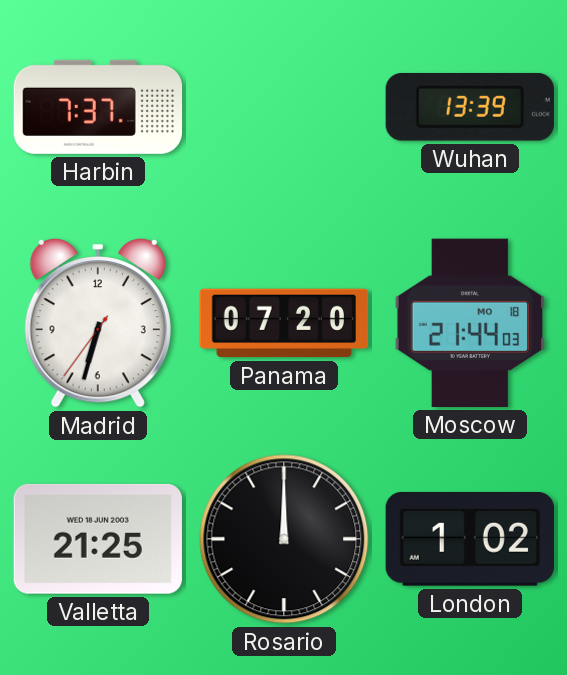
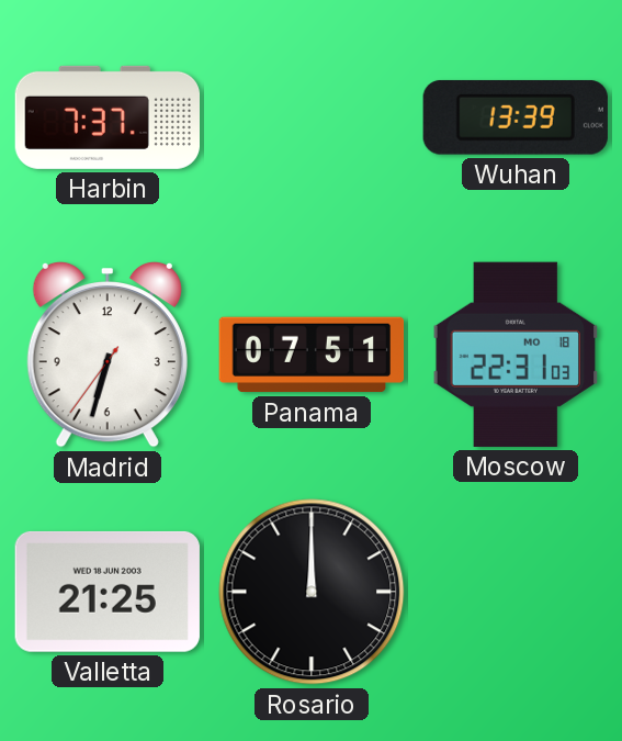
Panama: 07:20 -> 07:51
Moscow: 21:44 -> 22:31
London: 1:02 -> none
